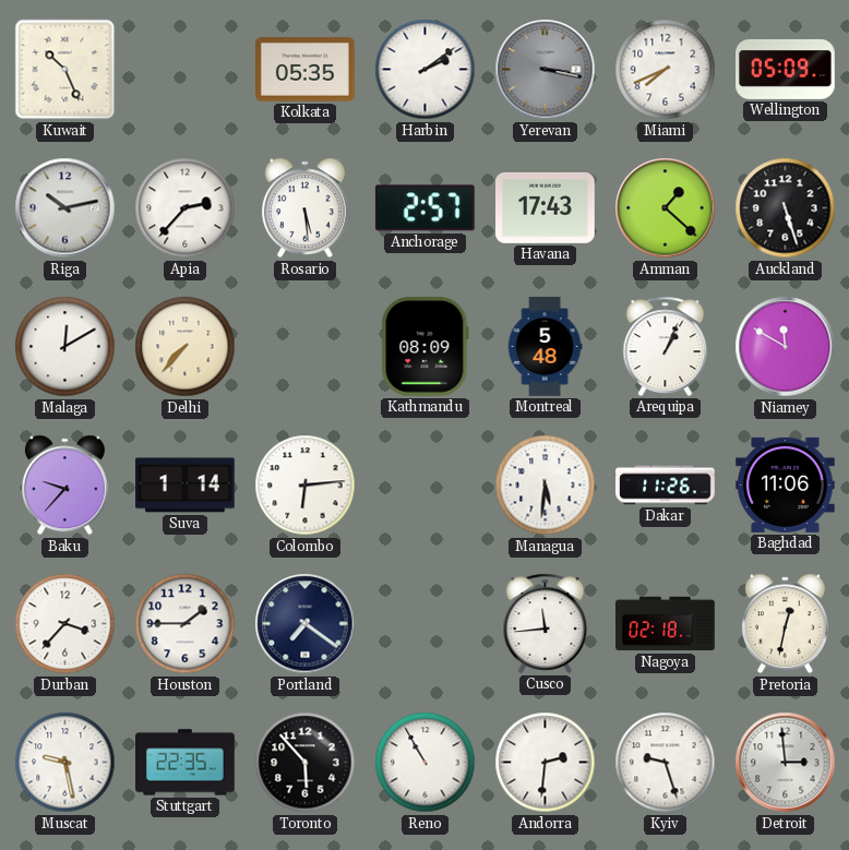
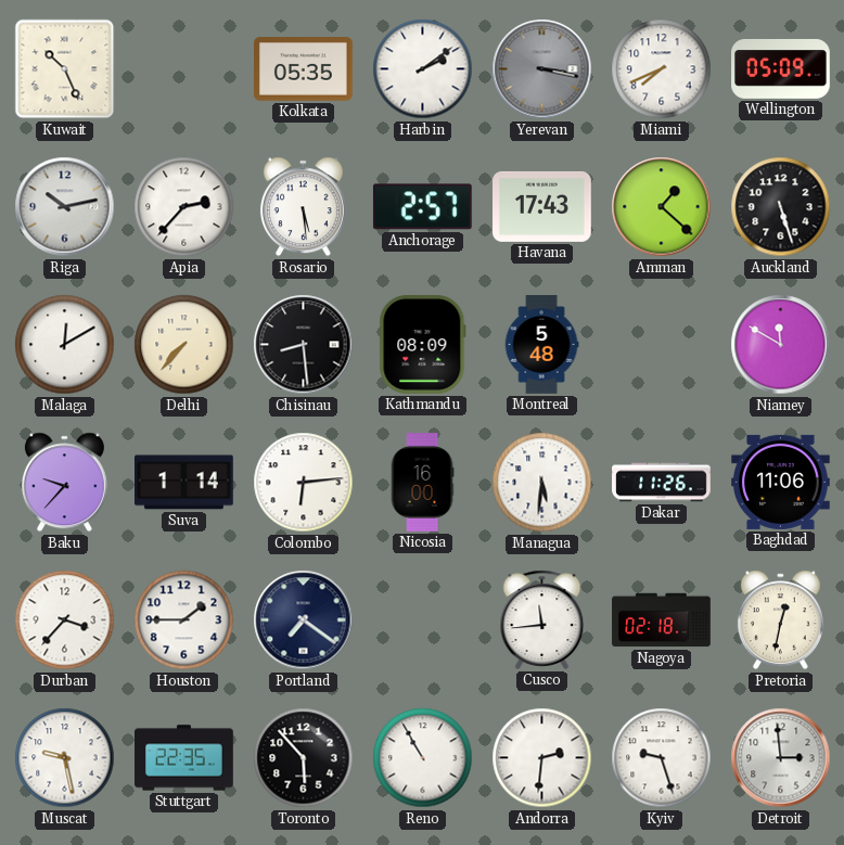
Chisinau: none -> 8:29
Arequipa: 1:04 -> none
Nicosia: none -> 16:00
